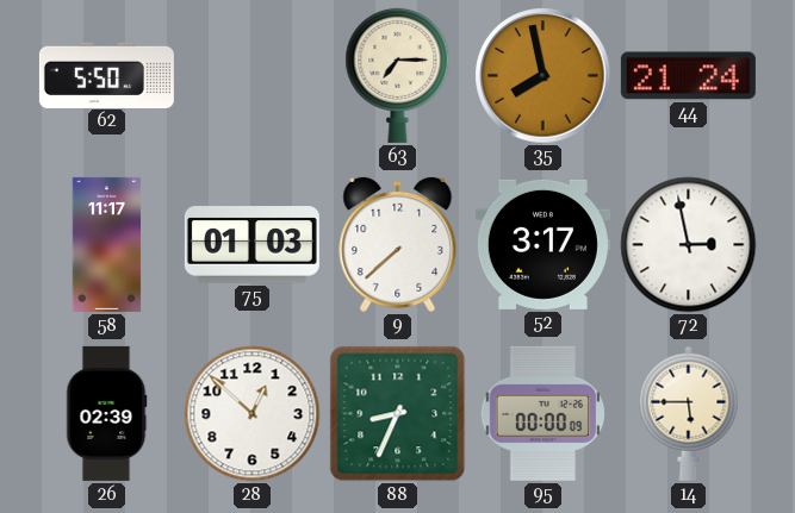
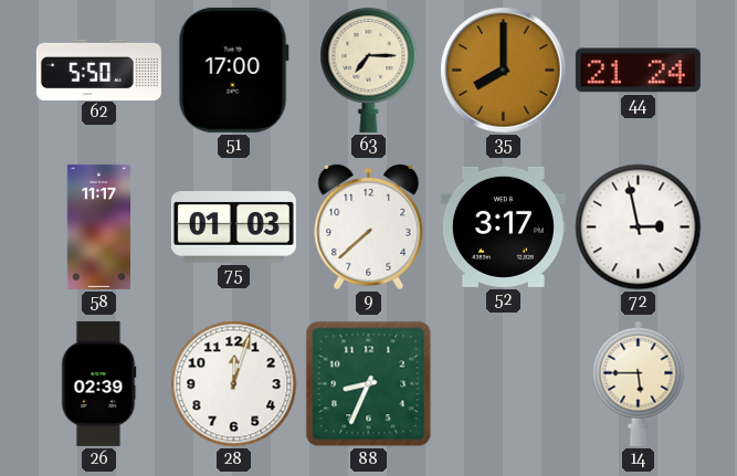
51: none -> 17:00
35: 7:58 -> 8:00
28: 12:52 -> 12:03
95: 00:00 -> none
